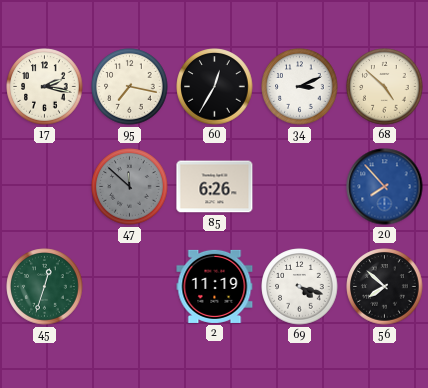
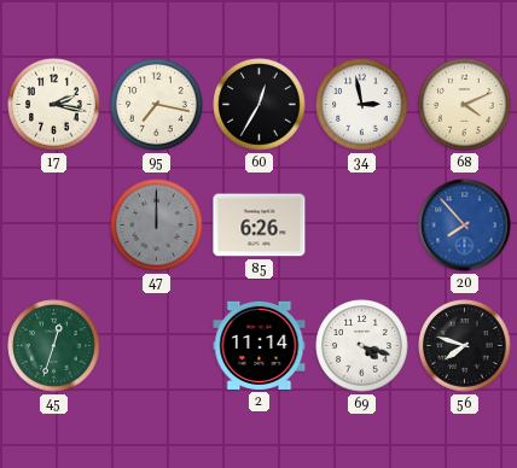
34: 3:11 -> 2:58
68: 4:52 -> 4:11
47: 11:52 -> 12:00
2: 11:19 -> 11:14
56: 7:52 -> 7:48
